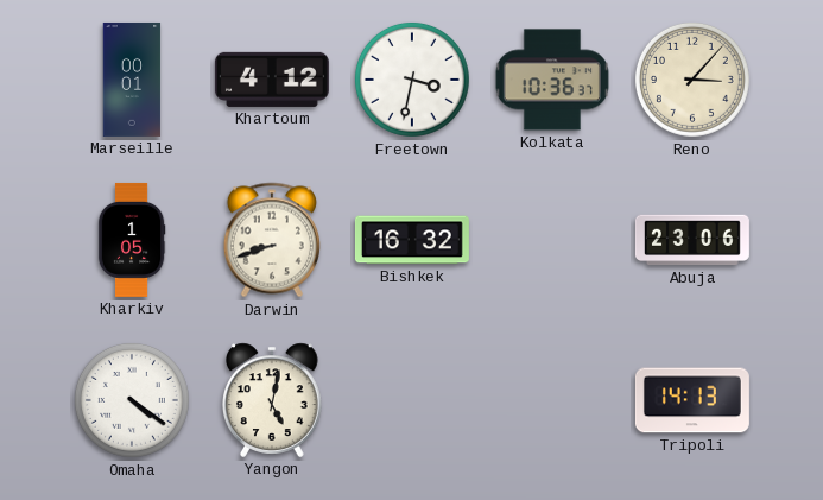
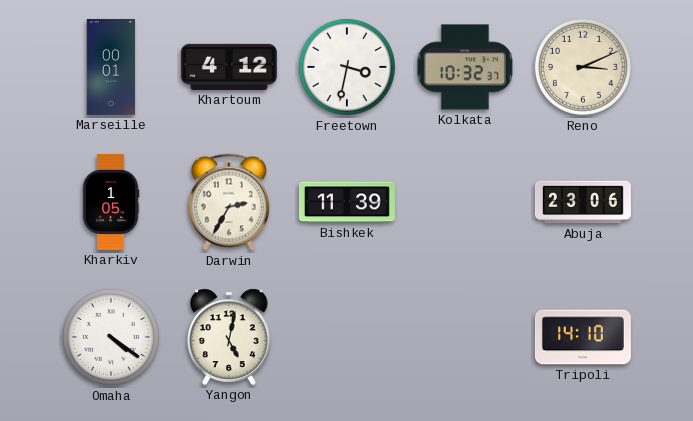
Kolkata: 10:36 -> 10:32
Reno: 3:07 -> 3:11
Darwin: 8:42 -> 2:35
Bishkek: 16:32 -> 11:39
Tripoli: 14:13 -> 14:10
